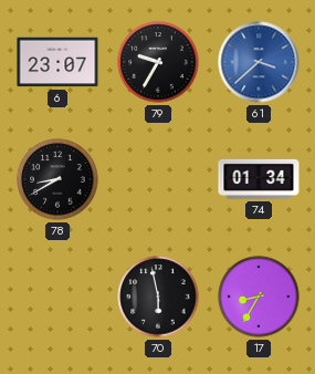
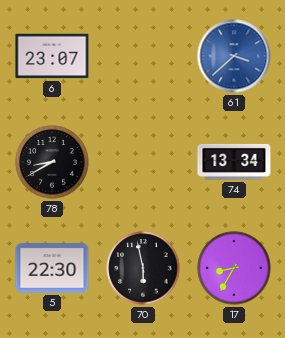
79: 9:35 -> none
74: 01:34 -> 13:34
5: none -> 22:30
